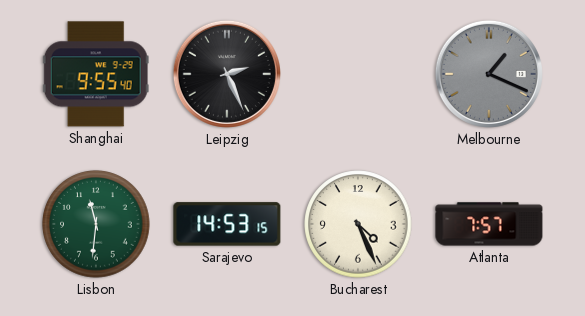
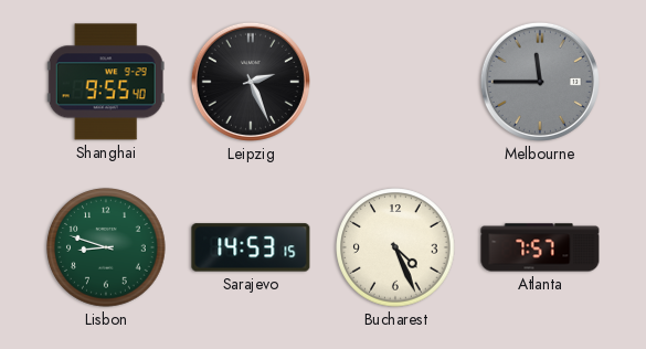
Melbourne: 1:19 -> 11:45
Lisbon: 11:31 -> 8:48
